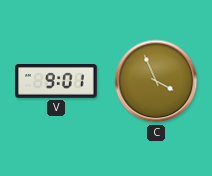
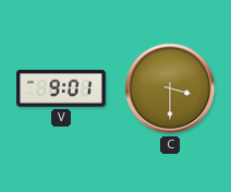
C: 3:56 -> 3:30
